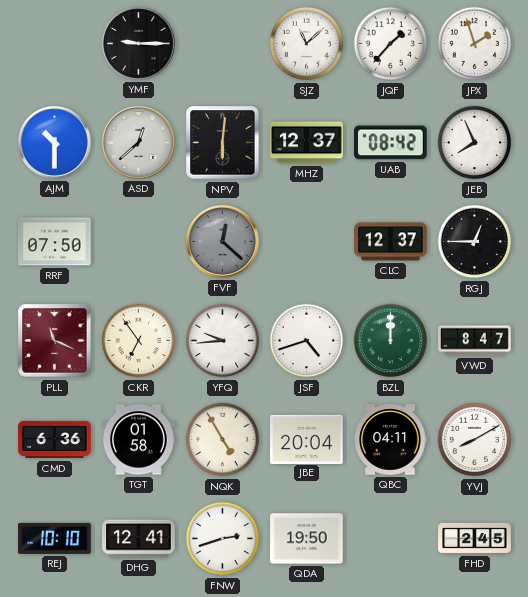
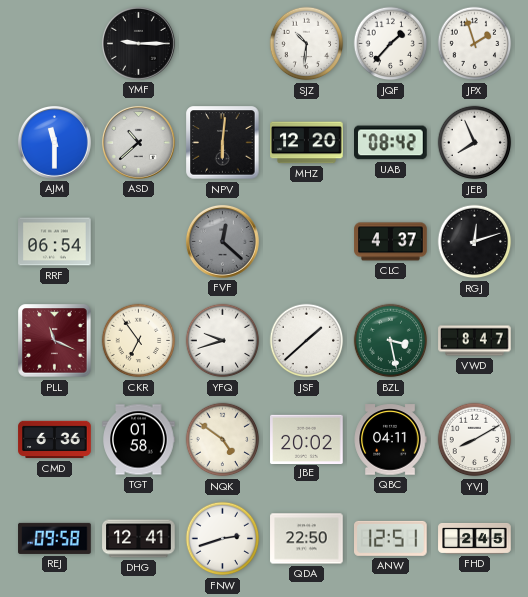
SJZ: 11:08 -> 10:31
AJM: 10:30 -> 11:30
ASD: 12:38 -> 10:38
MHZ: 12:37 -> 12:20
RRF: 07:50 -> 06:54
CLC: 12:37 -> 4:37
RGJ: 12:45 -> 12:12
YFQ: 9:44 -> 9:42
JSF: 4:42 -> 1:38
BZL: 12:00 -> 3:28
NQK: 4:55 -> 4:51
JBE: 20:04 -> 20:02
REJ: 10:10 -> 09:58
QDA: 19:50 -> 22:50
ANW: none -> 12:51
